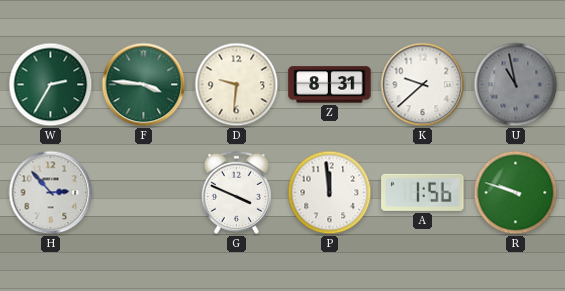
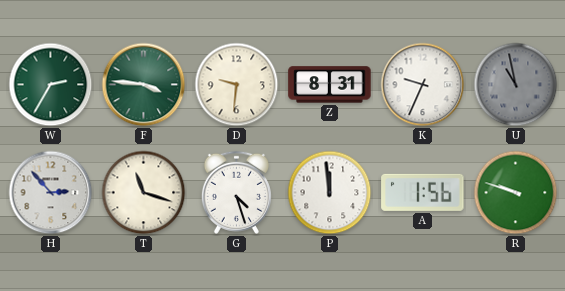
K: 9:38 -> 9:34
T: none -> 11:18
G: 3:49 -> 4:27
